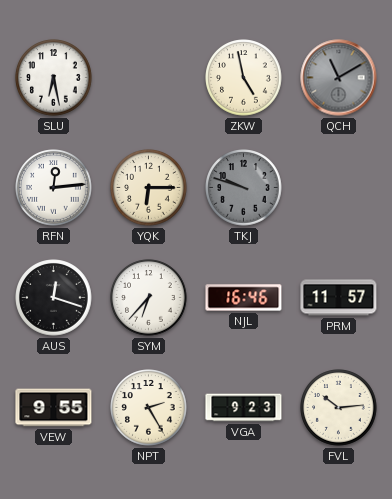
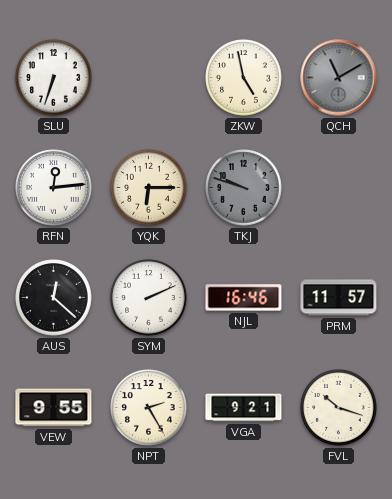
SLU: 6:28 -> 6:33
AUS: 12:18 -> 12:22
SYM: 6:37 -> 2:11
VGA: 9:23 -> 9:21
FVL: 10:14 -> 10:18
